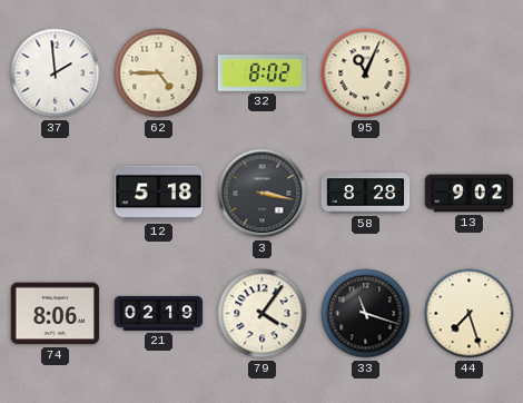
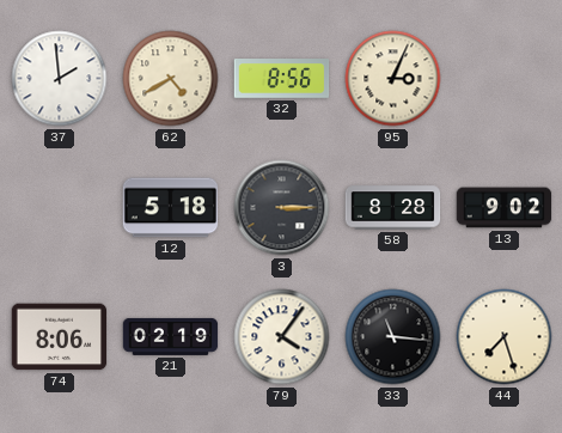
62: 4:45 -> 4:40
32: 8:02 -> 8:56
95: 11:04 -> 3:04
3: 3:17 -> 3:15
33: 11:18 -> 11:16
